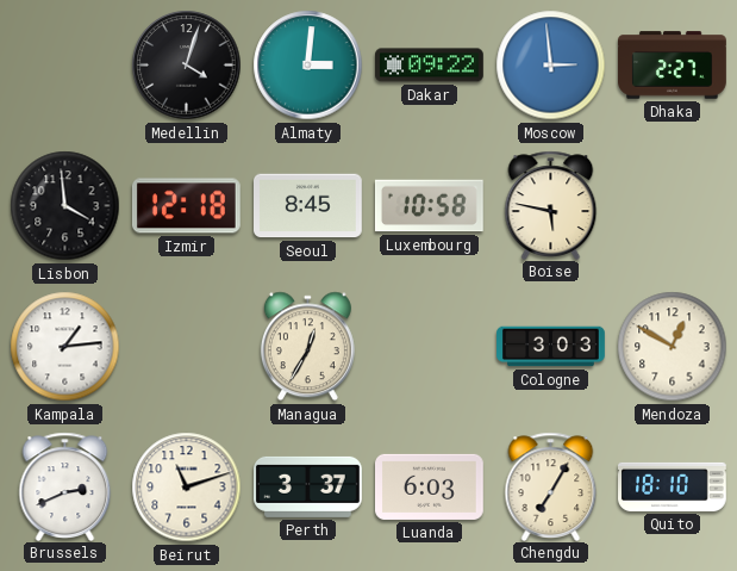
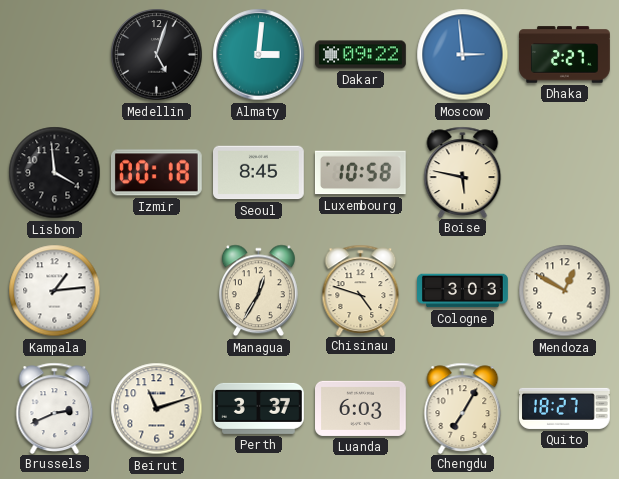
Medellin: 4:03 -> 5:03
Izmir: 12:18 -> 00:18
Chisinau: none -> 4:48
Quito: 18:10 -> 18:27
